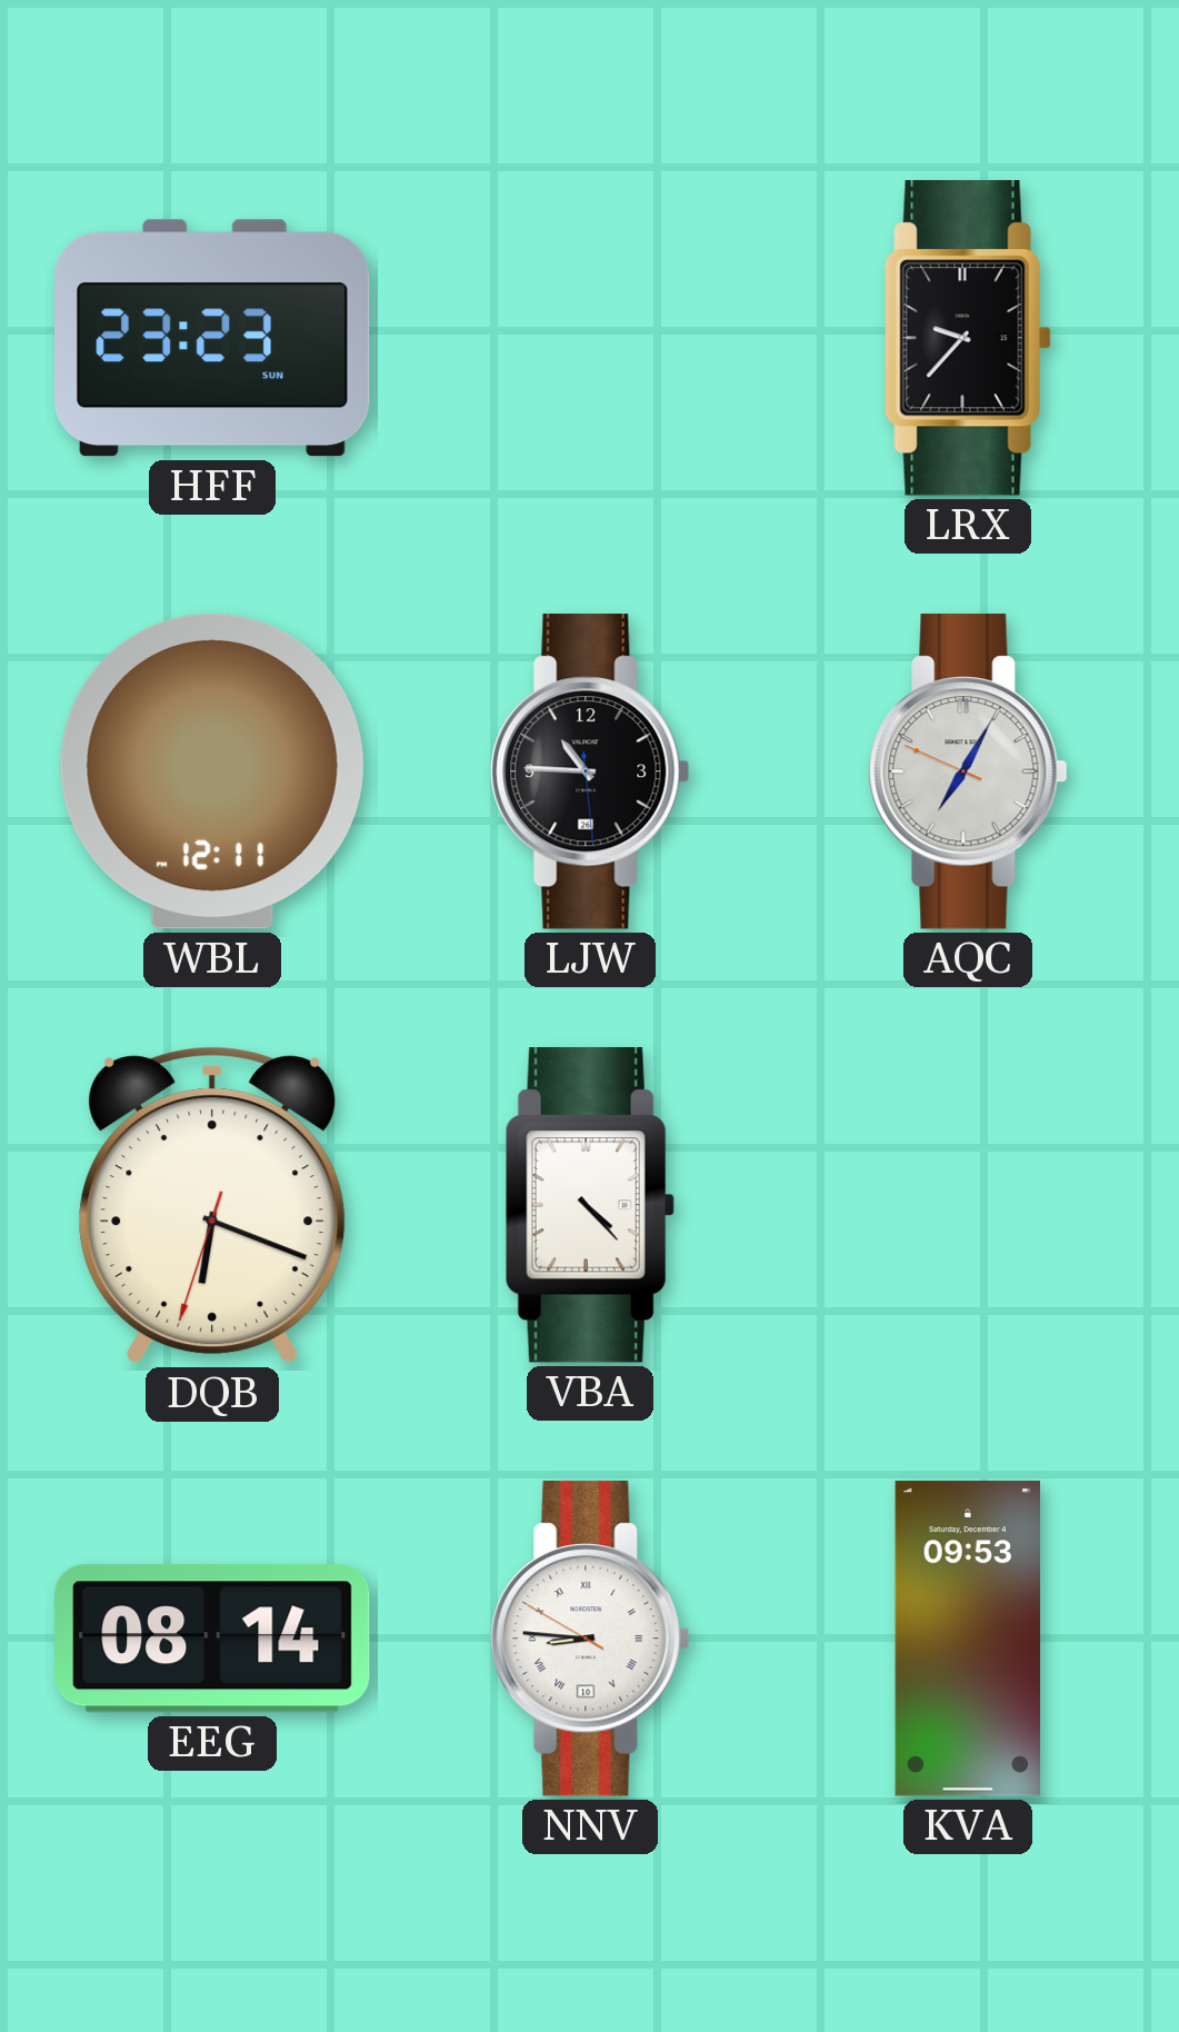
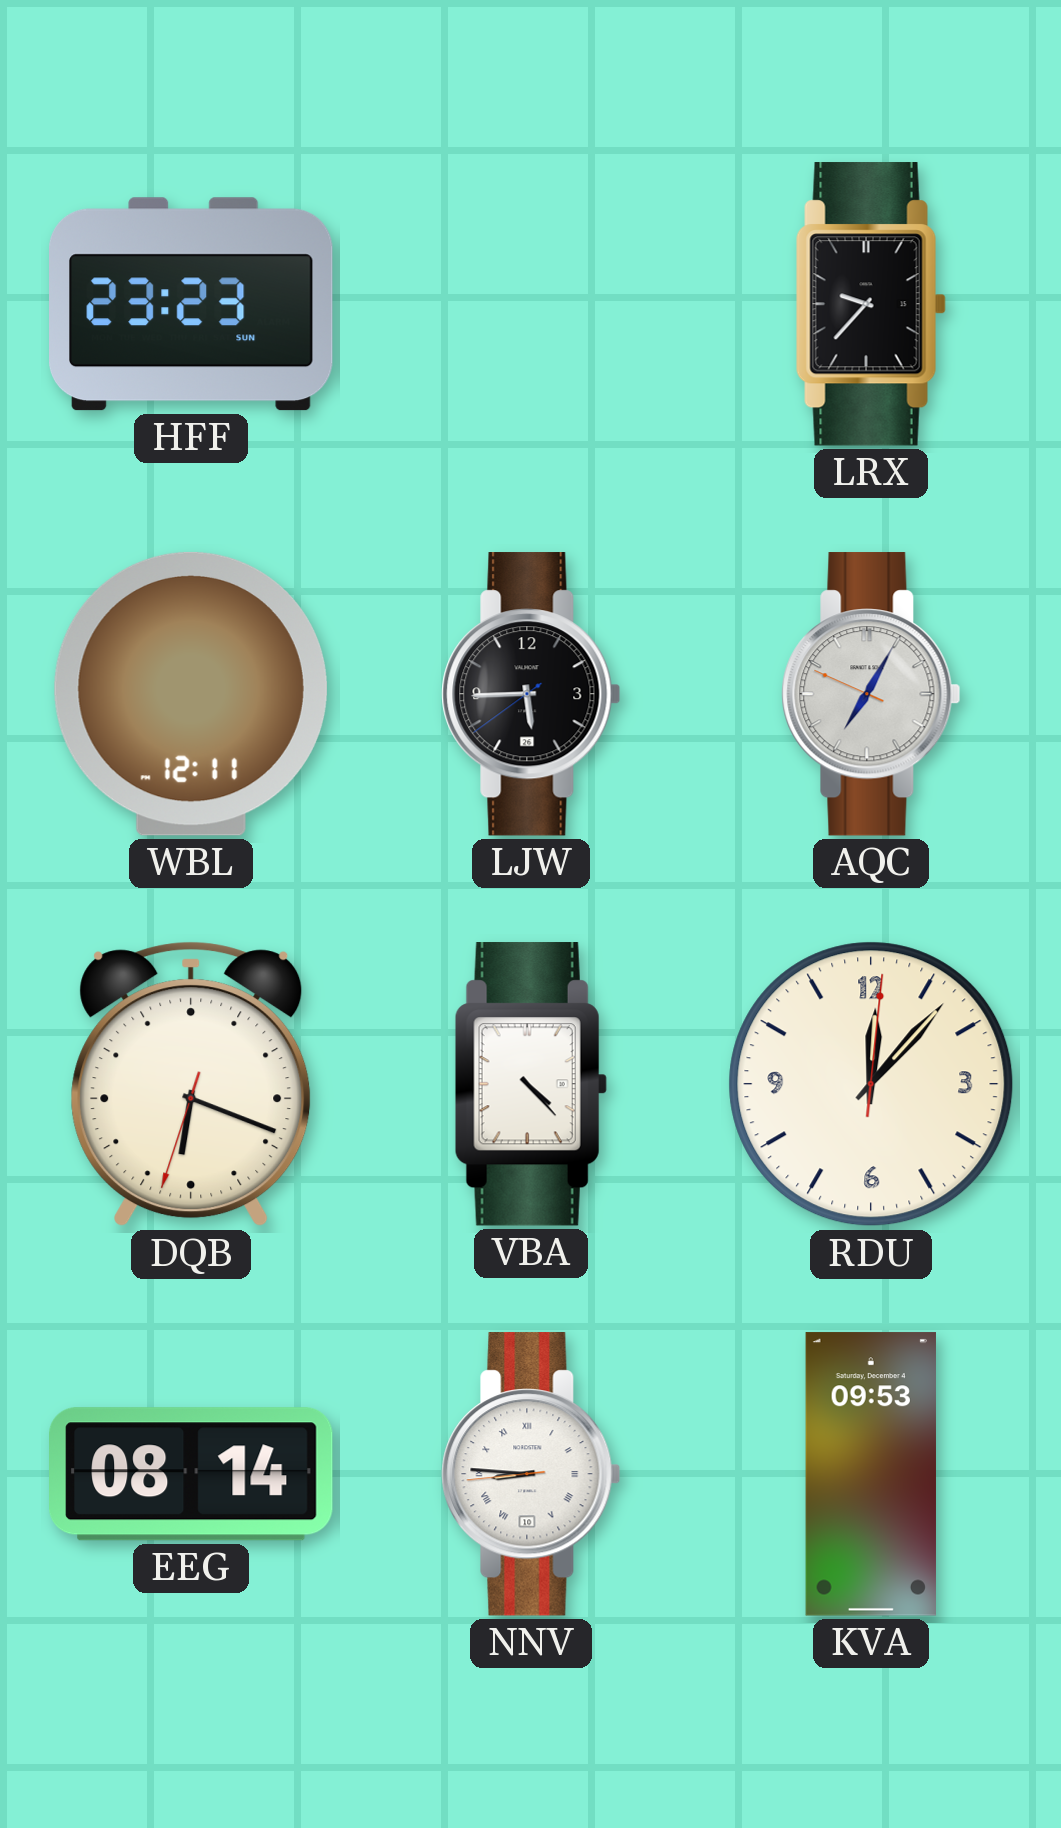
LJW: 10:45 -> 5:44
RDU: none -> 12:07
NNV: 8:45:50 -> 8:45:44
